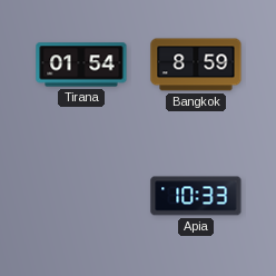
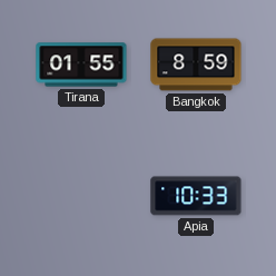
Tirana: 01:54 -> 01:55
